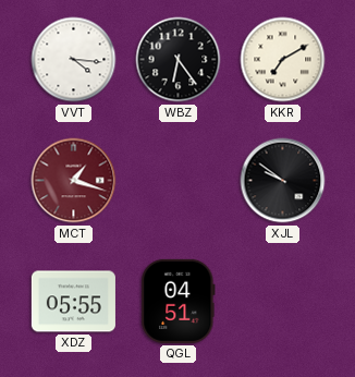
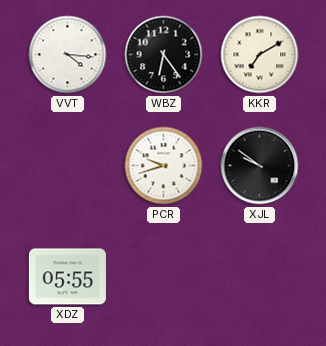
MCT: 1:18 -> none
PCR: none -> 9:42
QGL: 04:51 -> none
